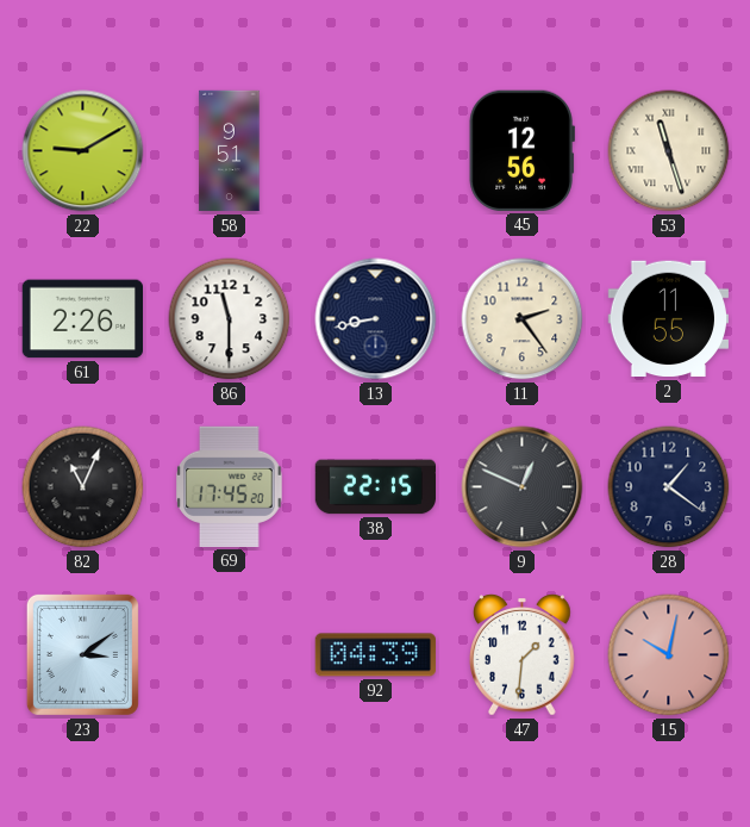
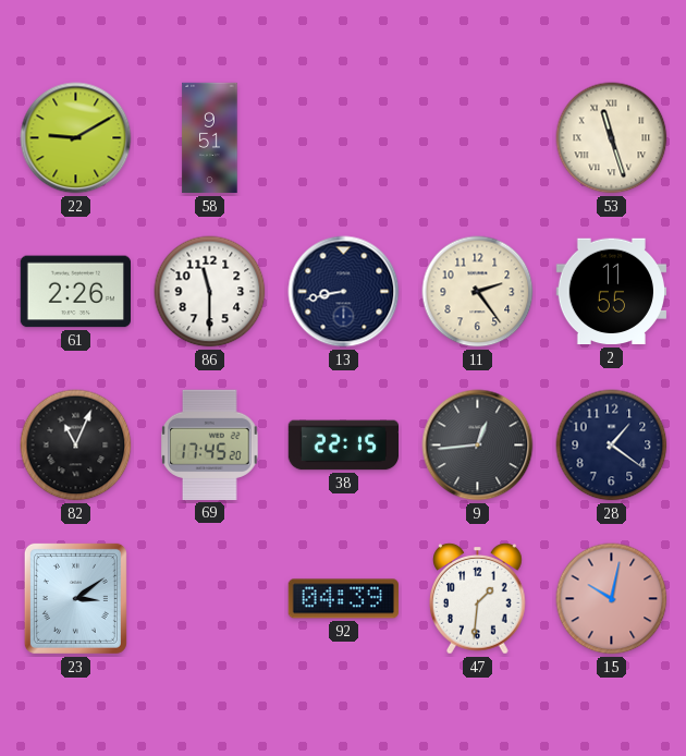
45: 12:56 -> none
9: 12:49 -> 12:44
